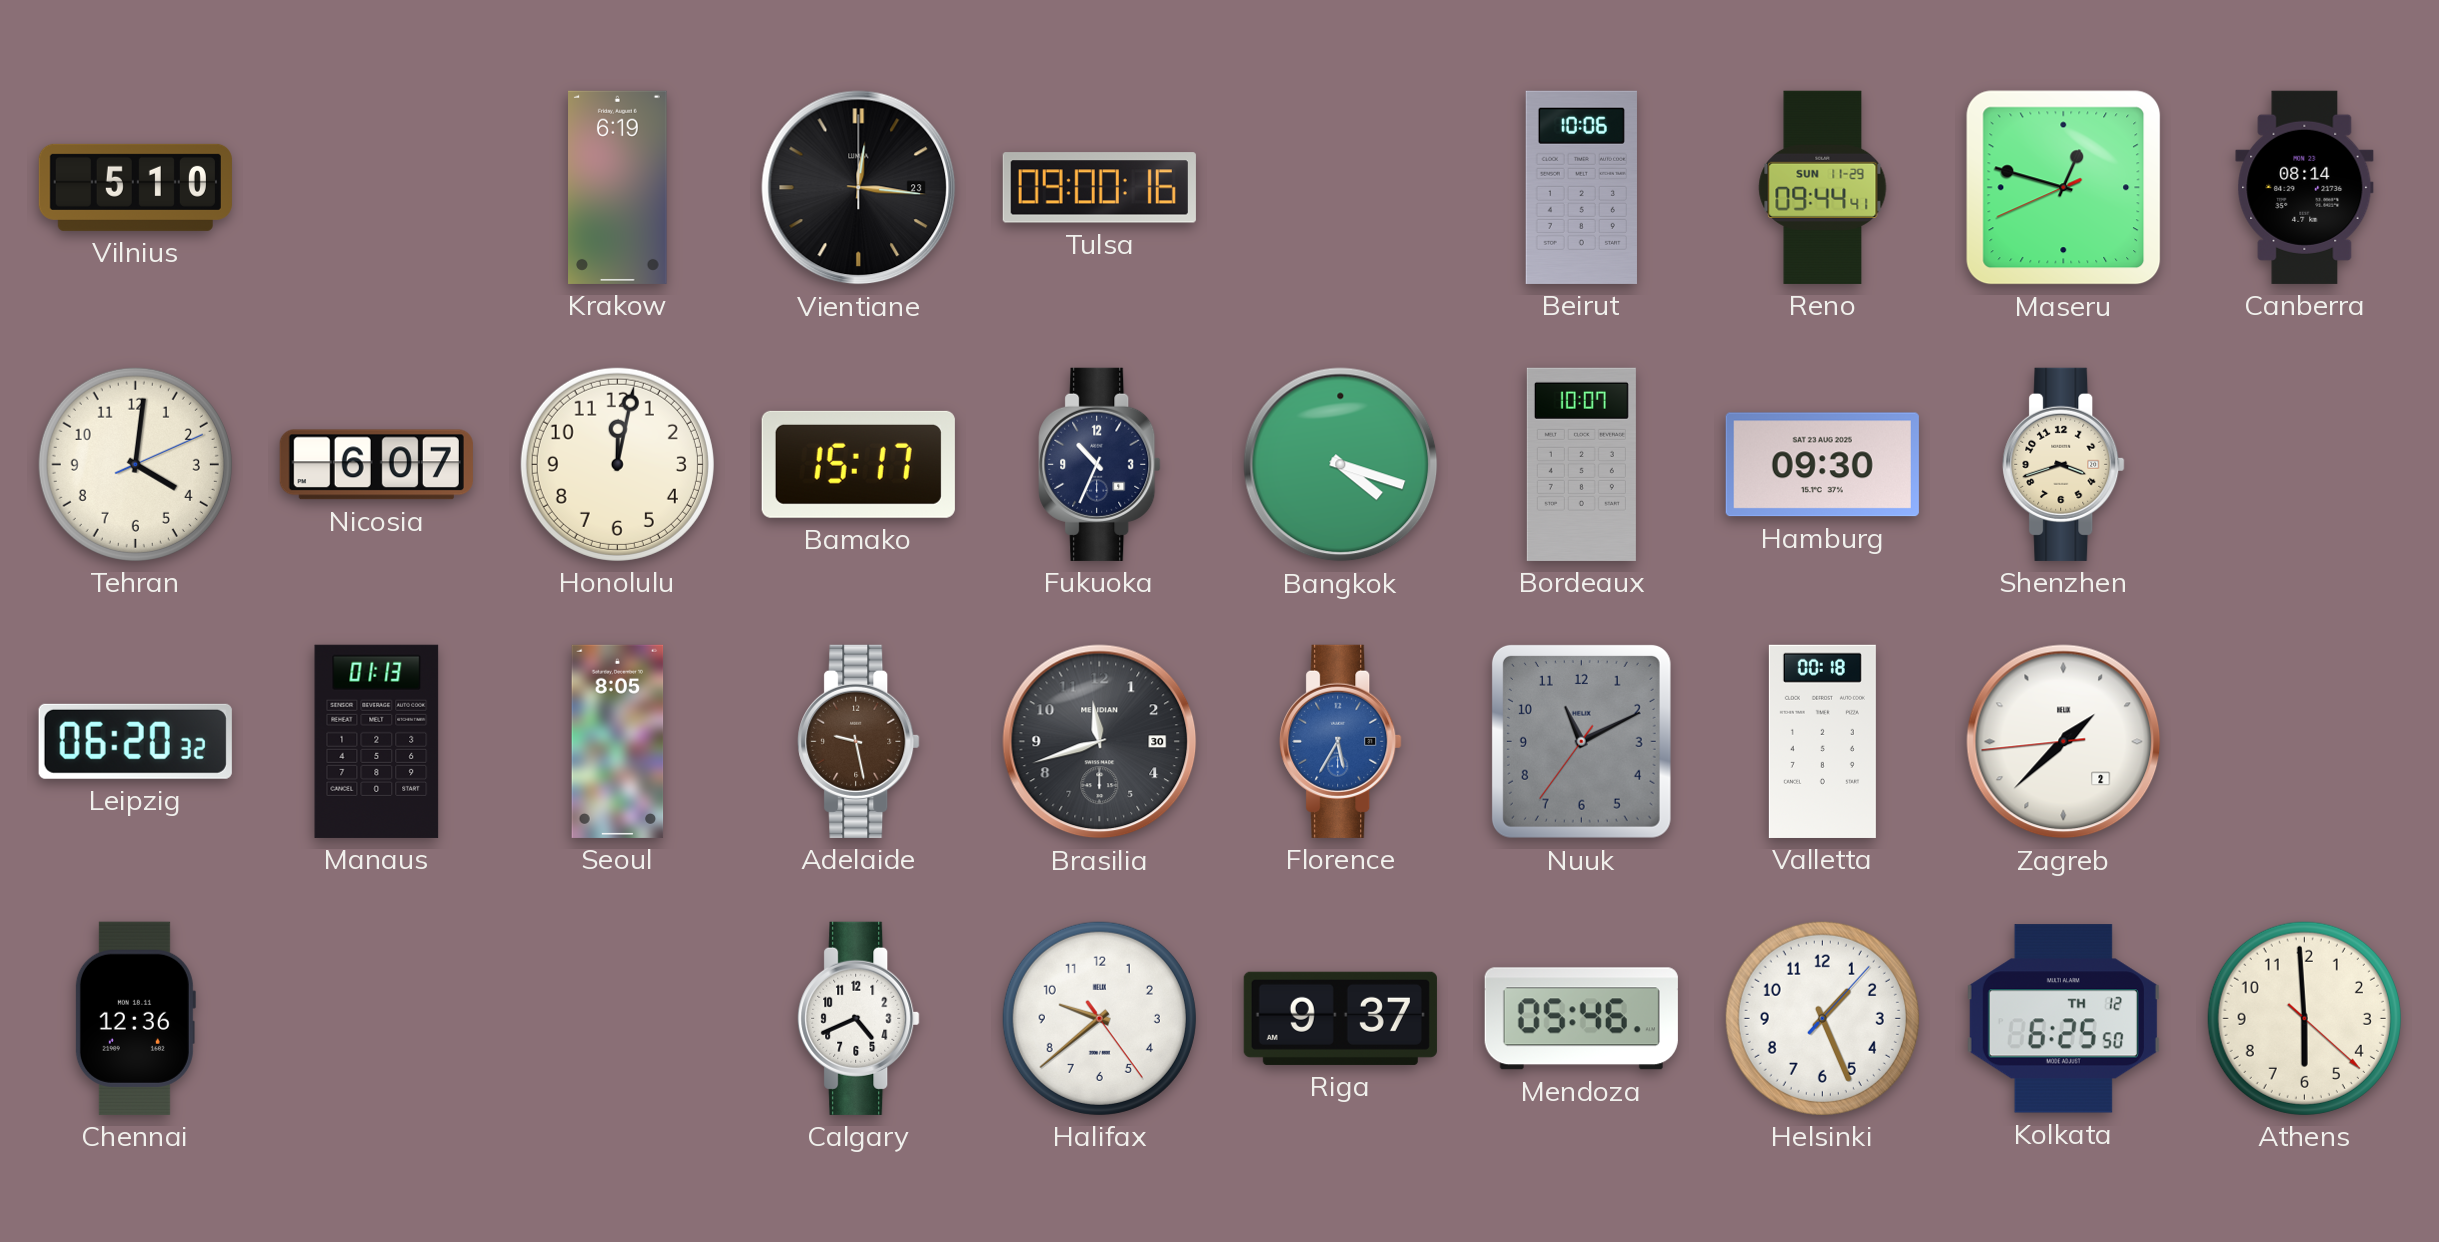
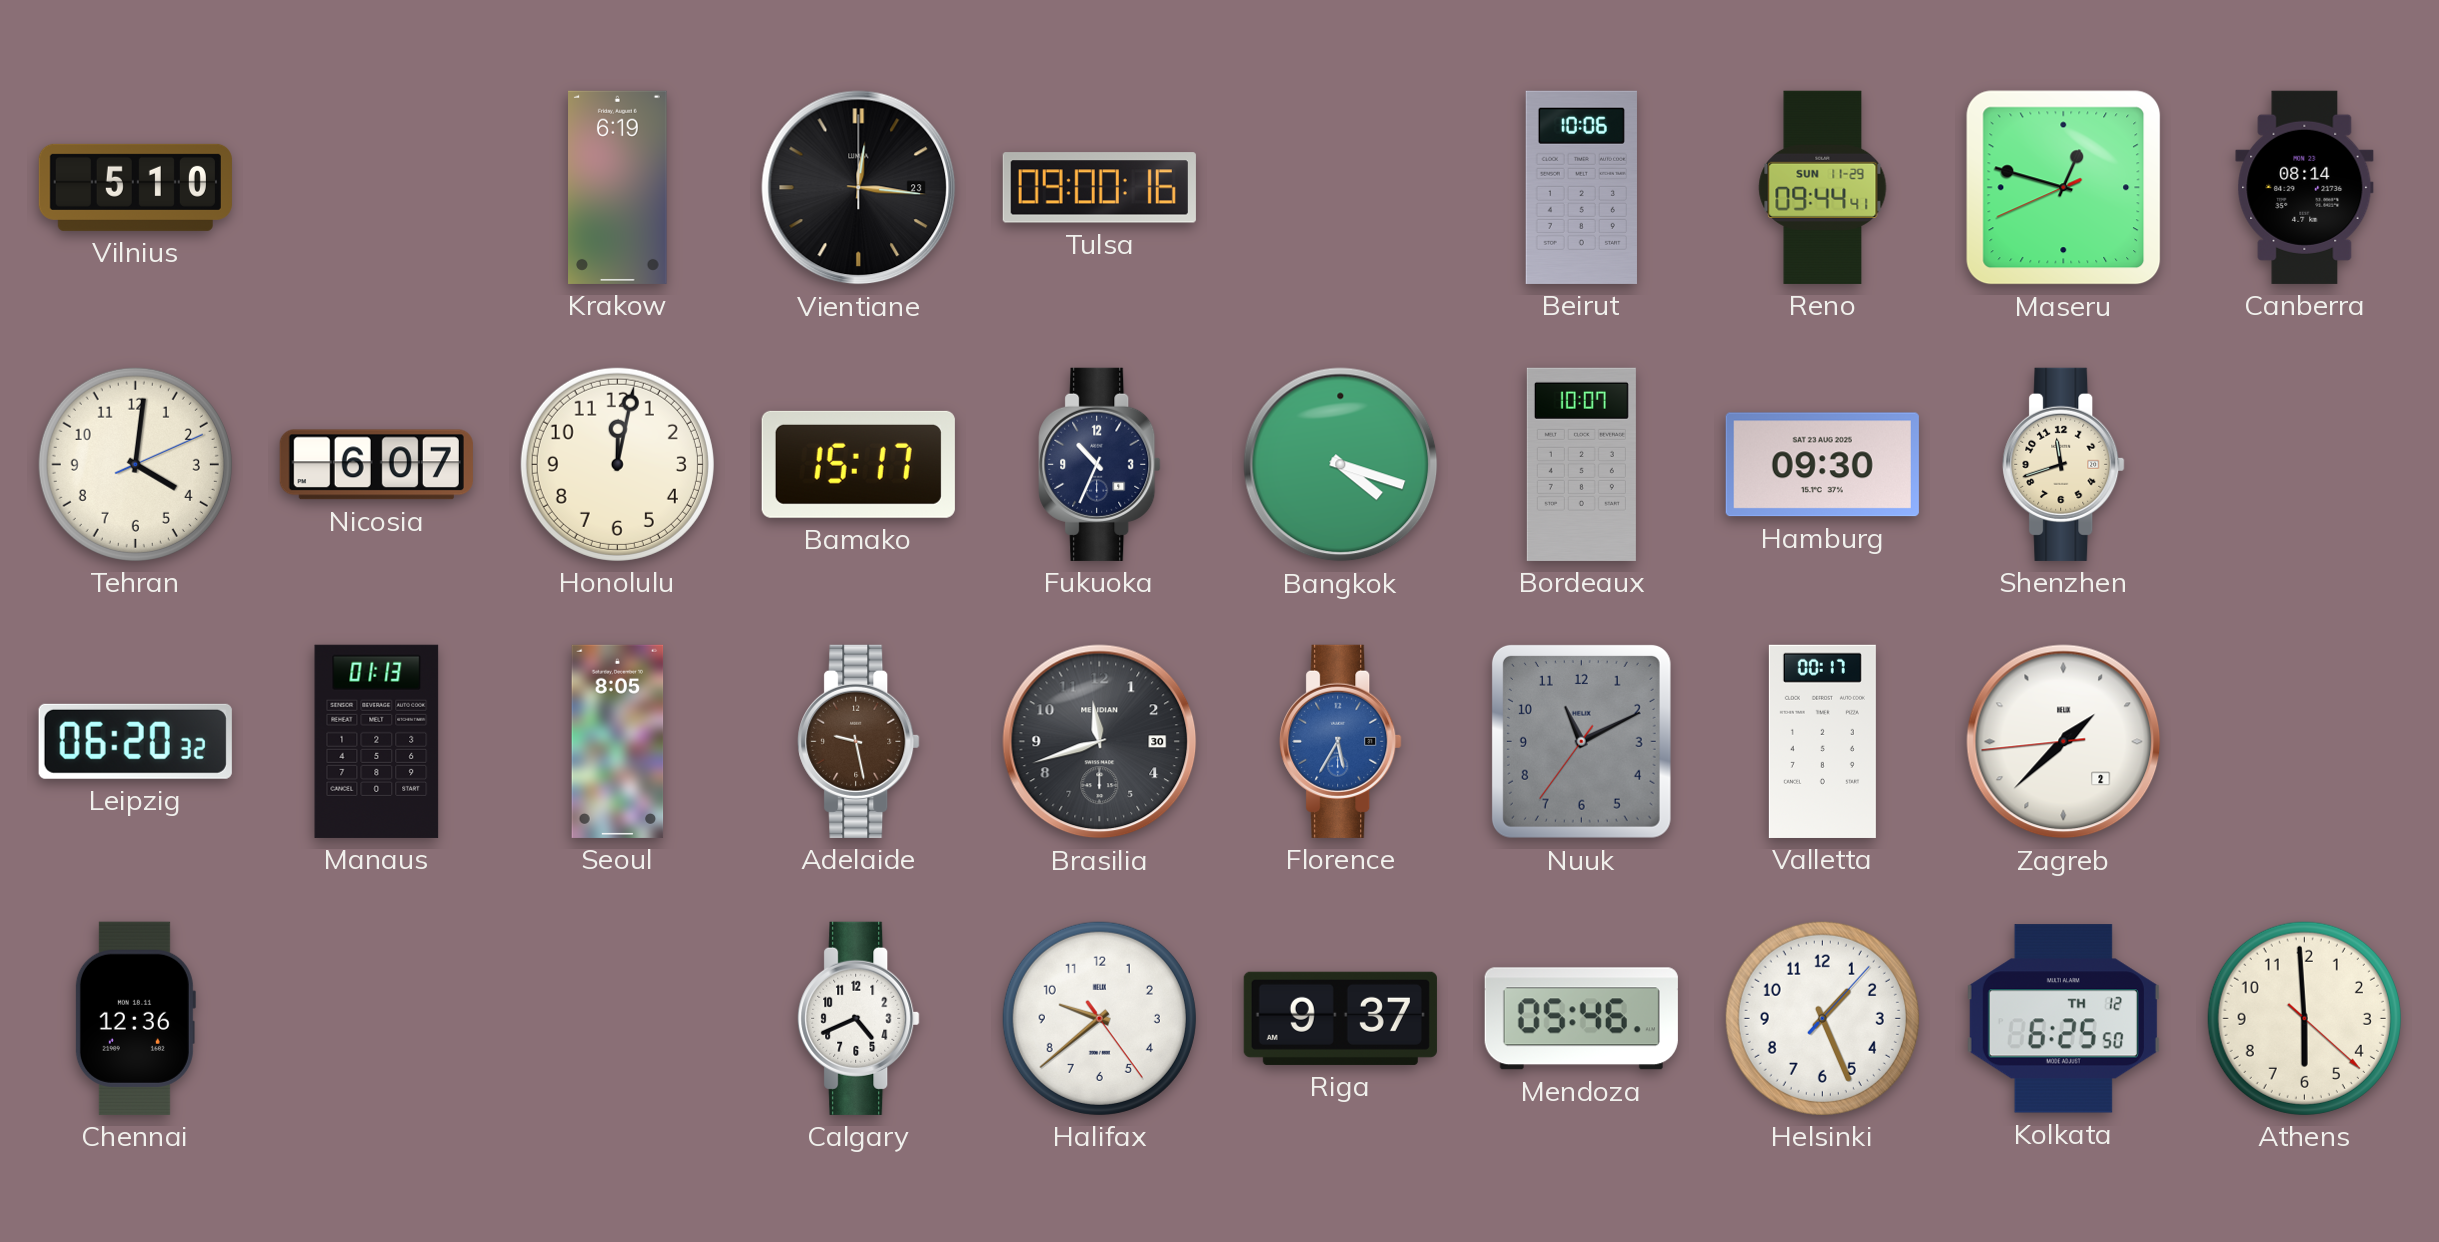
Shenzhen: 3:42 -> 11:42
Valletta: 00:18 -> 00:17
